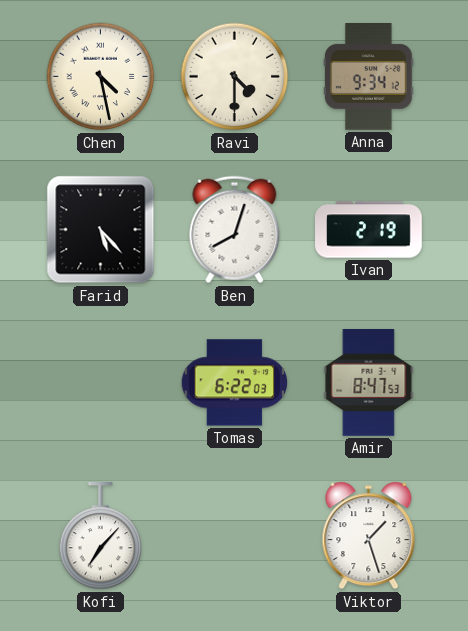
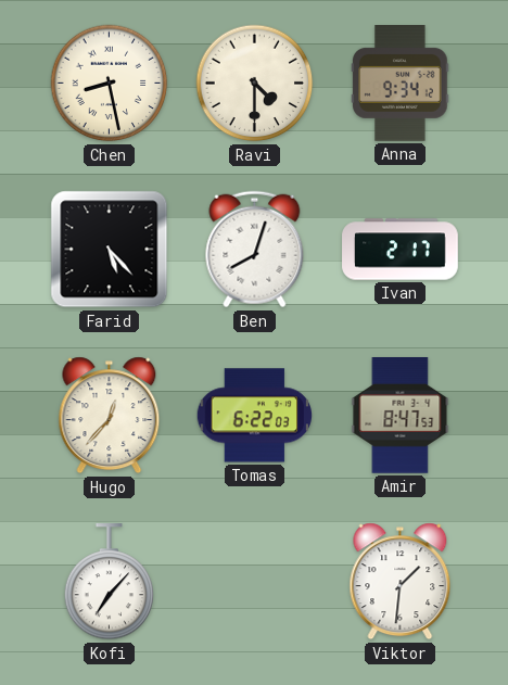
Chen: 4:28 -> 8:28
Ivan: 2:19 -> 2:17
Hugo: none -> 12:37
Viktor: 1:27 -> 1:31
